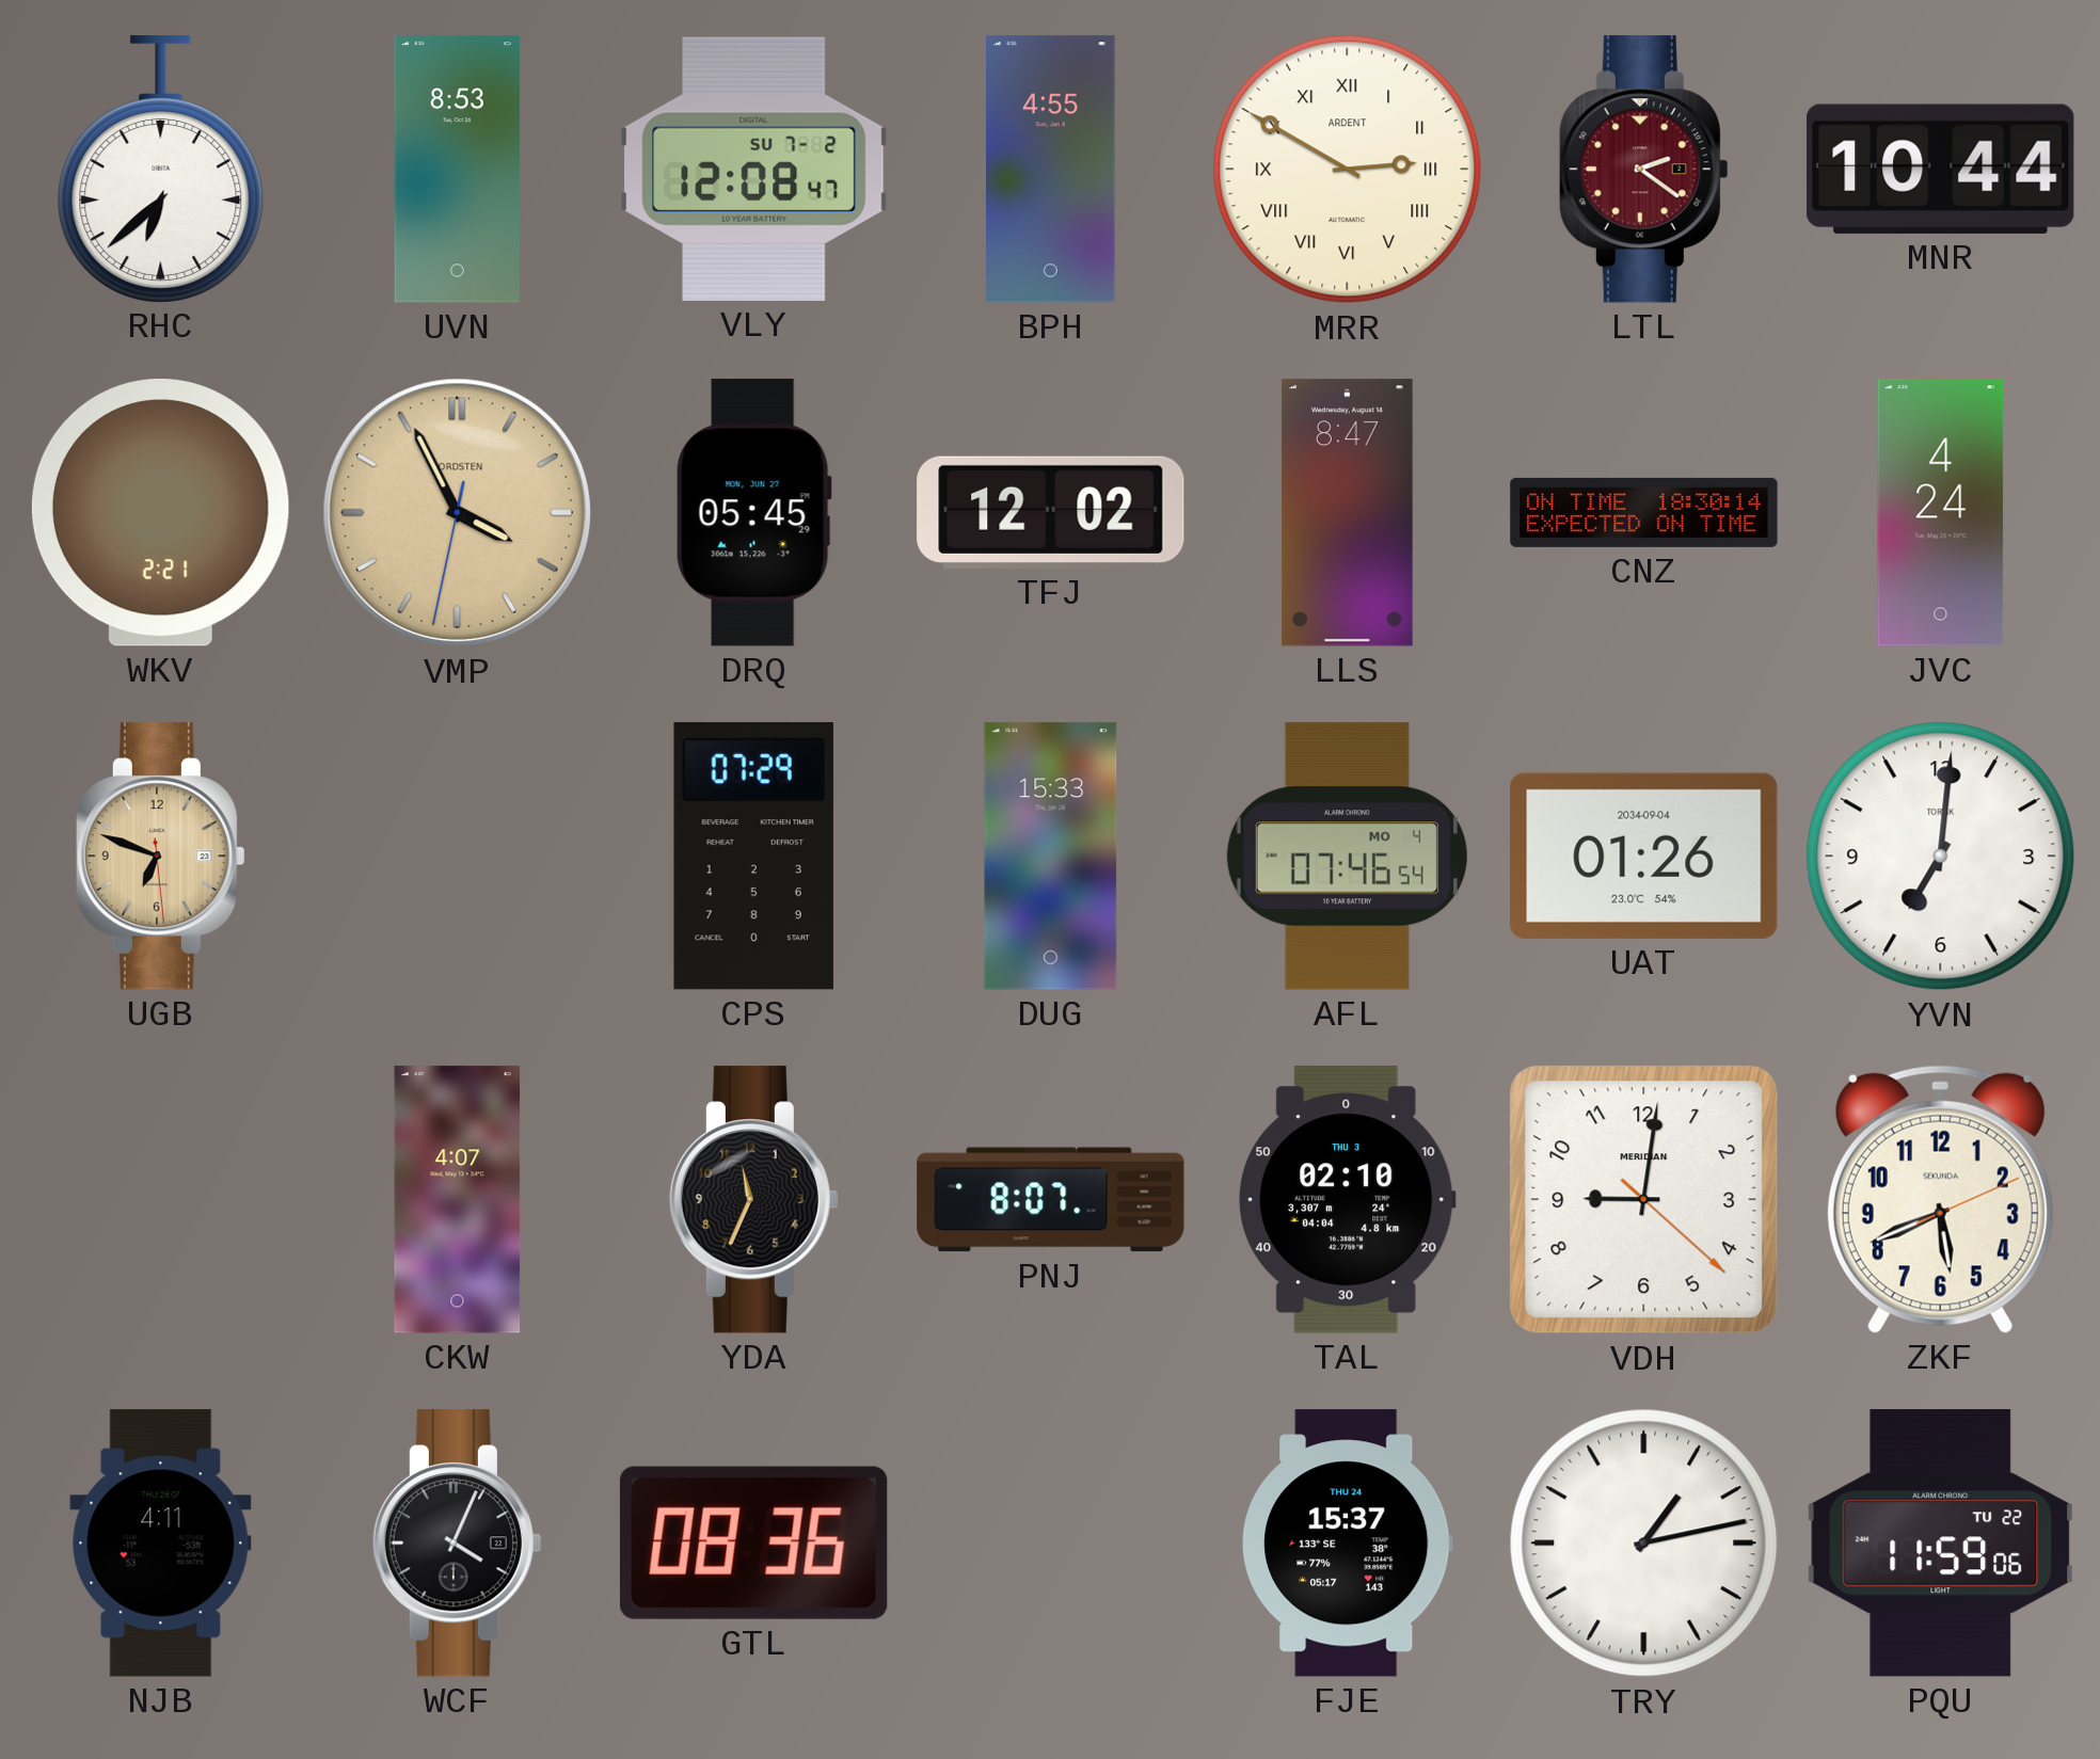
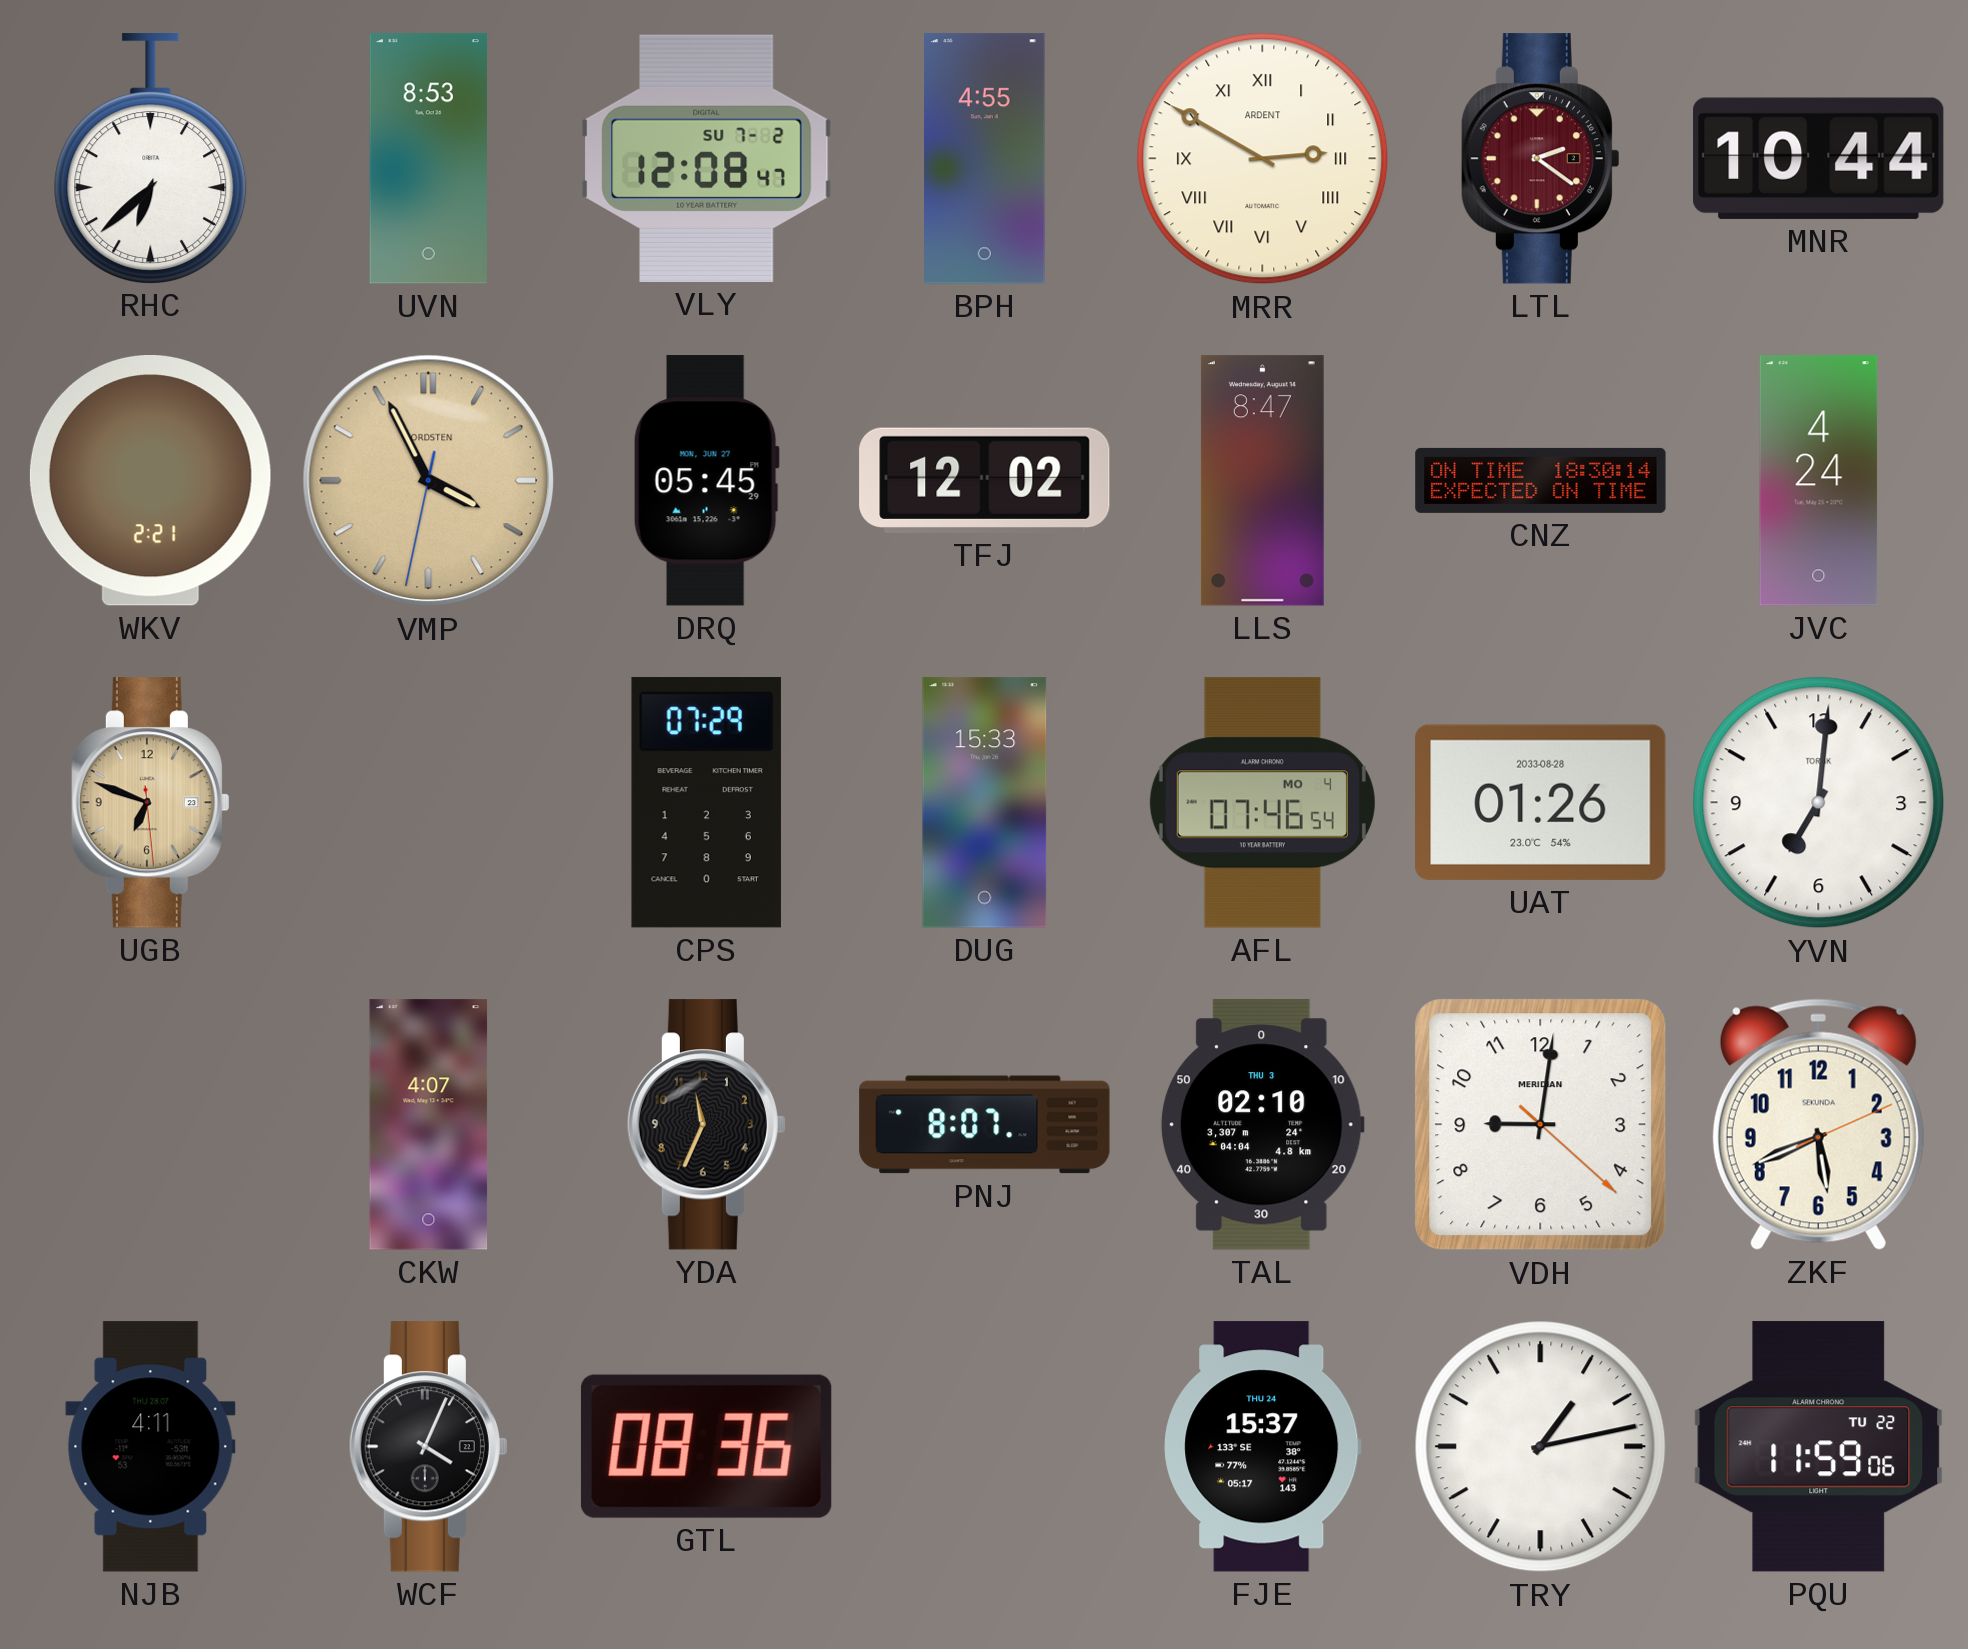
UAT date: 2034-09-04 -> 2033-08-28
